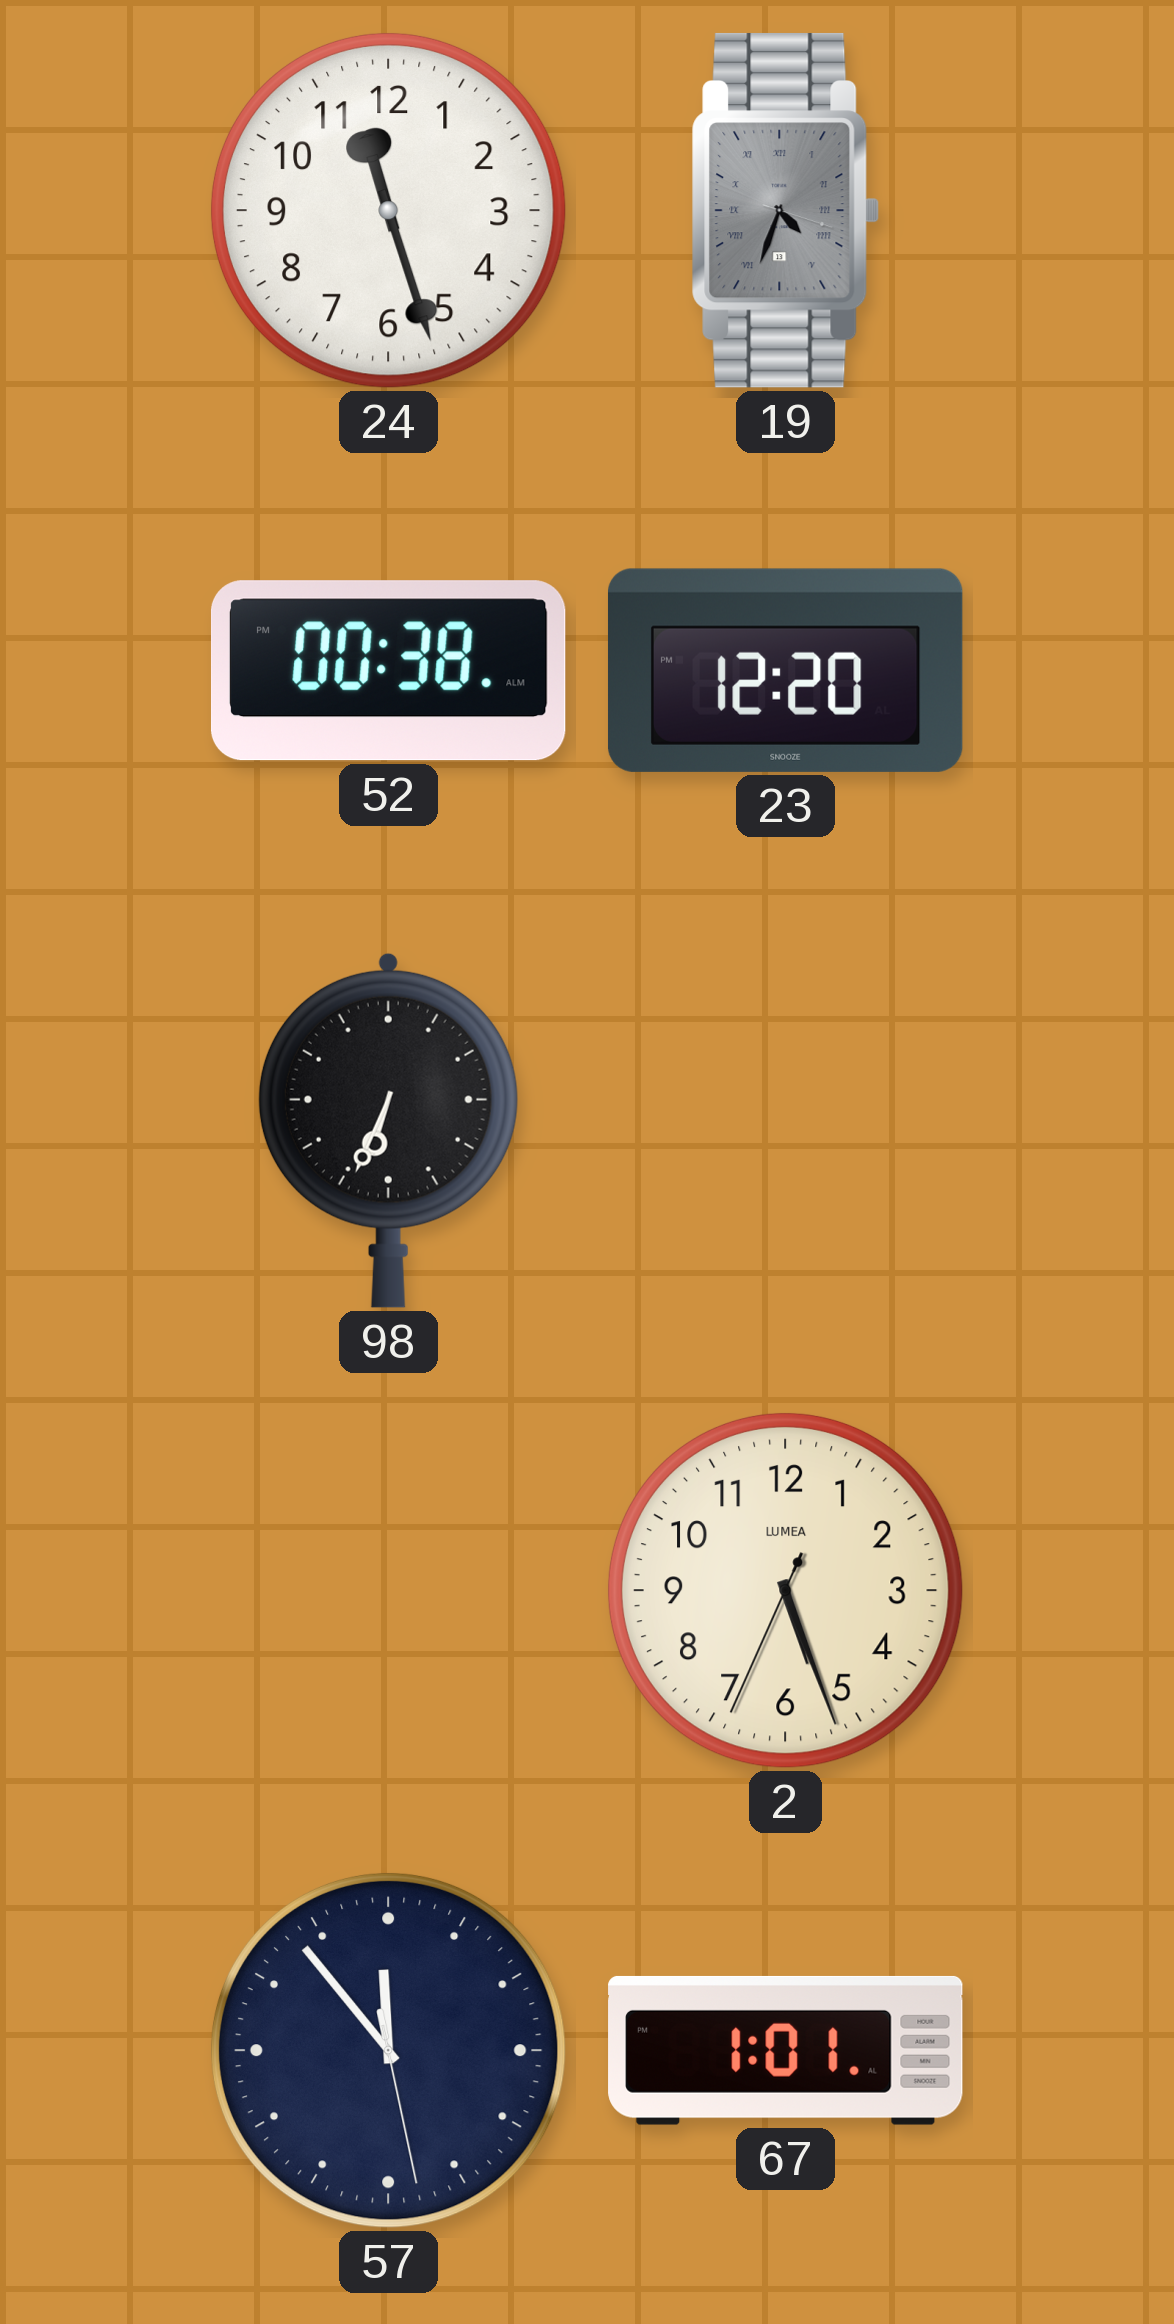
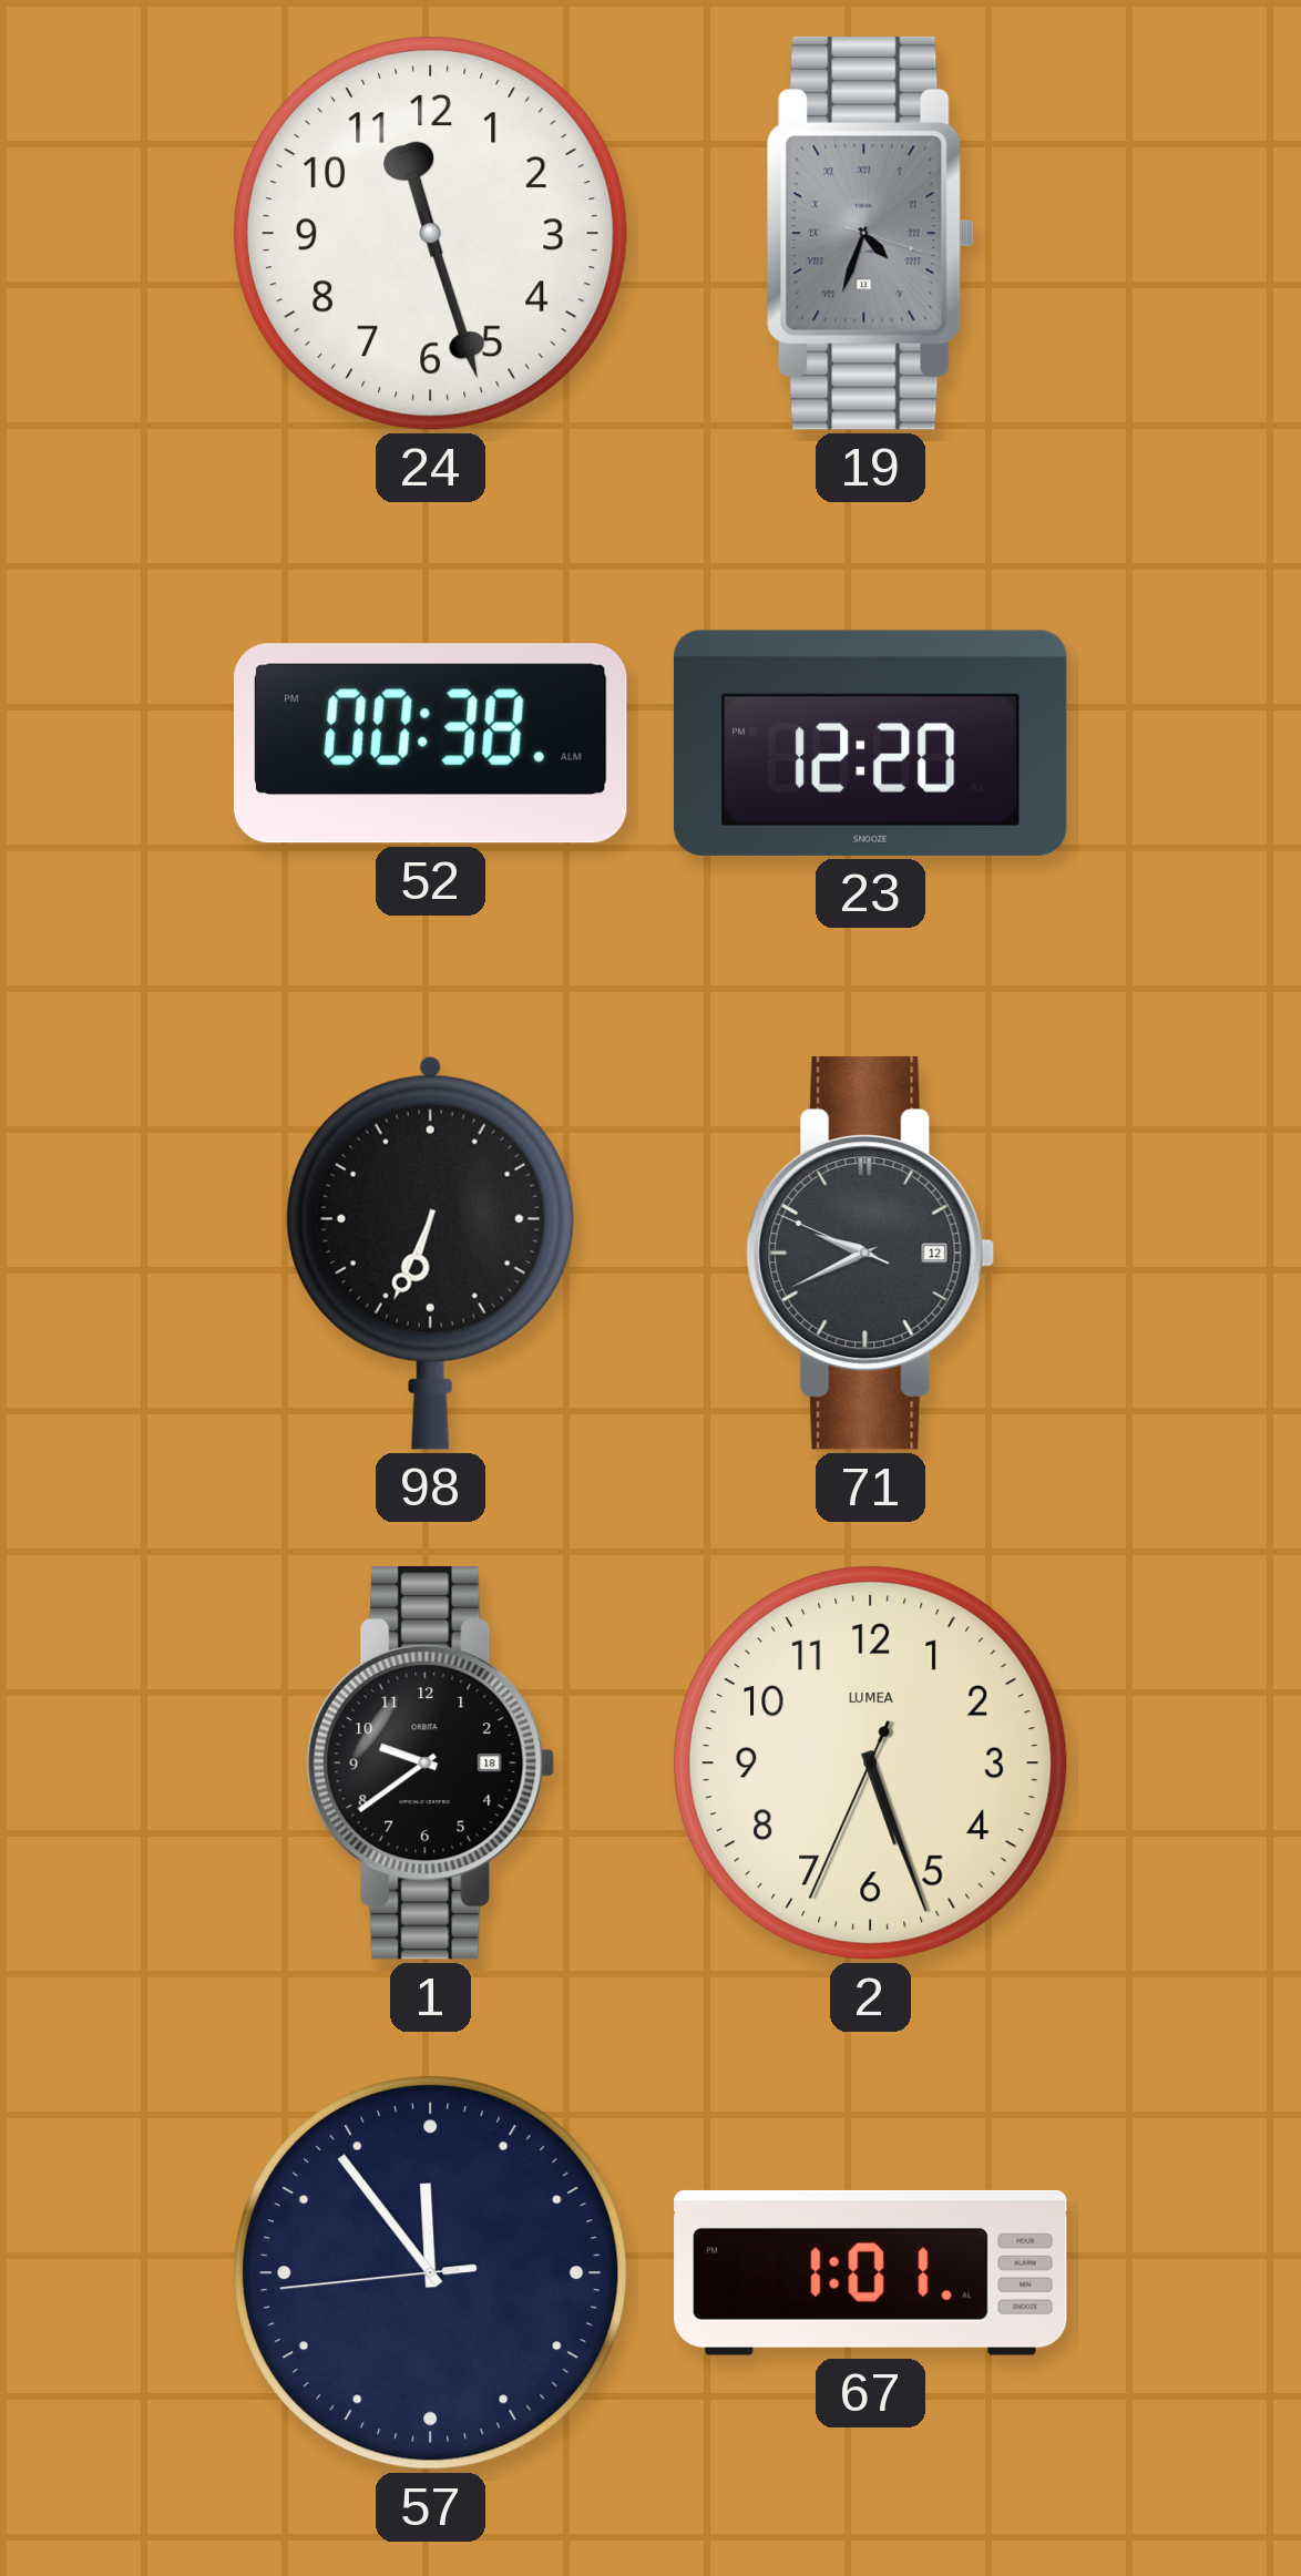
71: none -> 9:40
1: none -> 9:39
57: 11:53:28 -> 11:53:44
